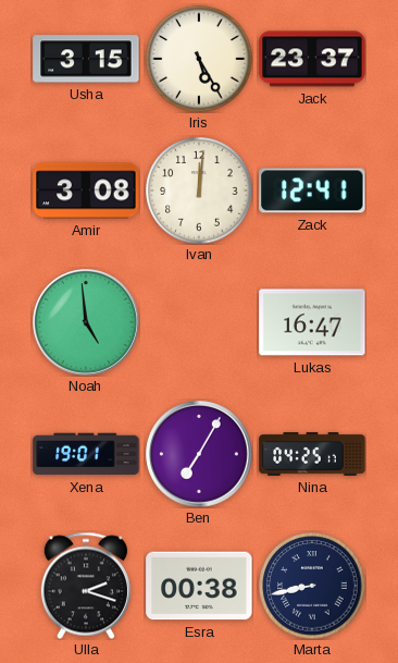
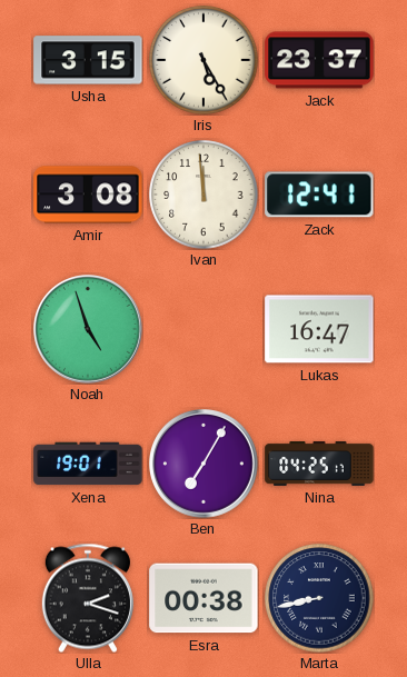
Ivan: 12:01 -> 11:59
Noah: 4:59 -> 4:57
